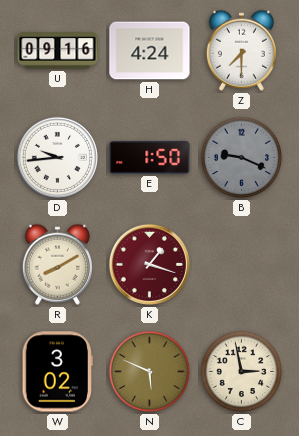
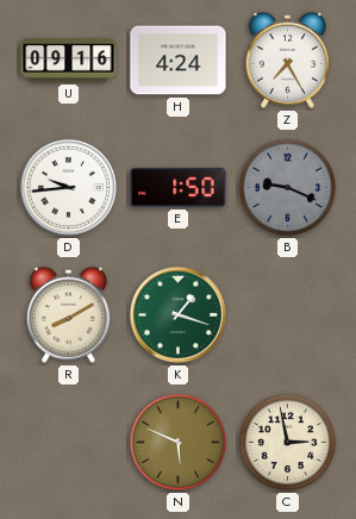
Z: 7:30 -> 7:25
K dial: burgundy -> green
W: 3:02 -> none
